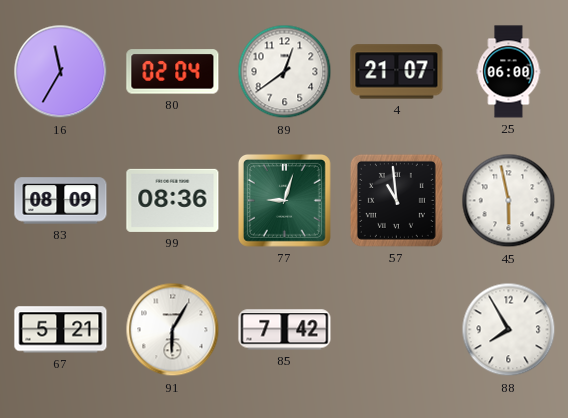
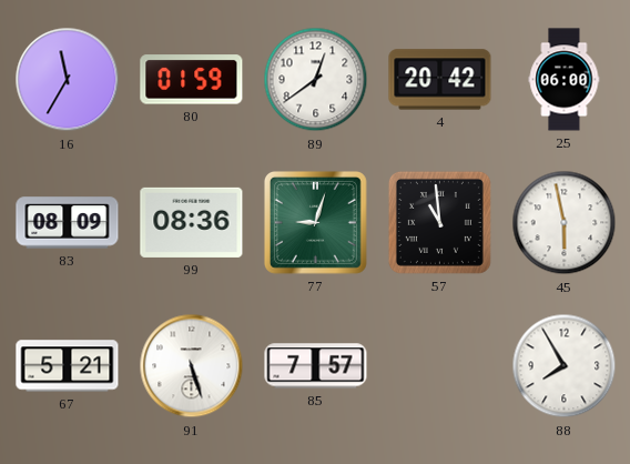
80: 02:04 -> 01:59
4: 21:07 -> 20:42
91: 6:05 -> 5:27
85: 7:42 -> 7:57
